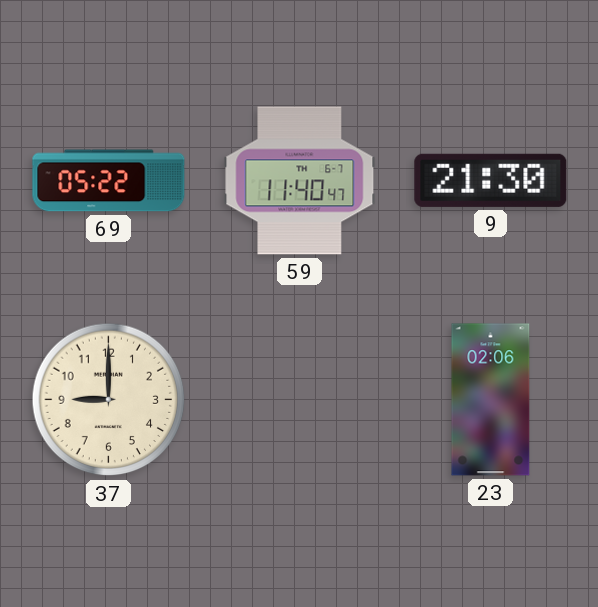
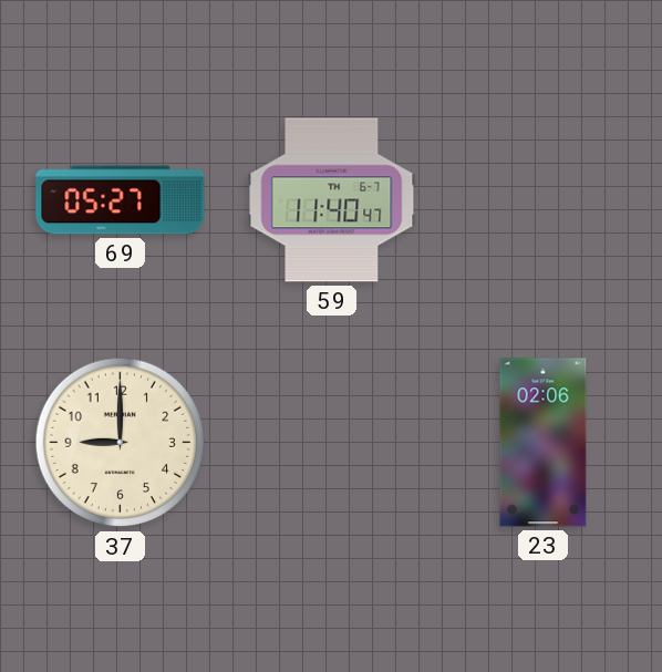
69: 05:22 -> 05:27
9: 21:30 -> none
